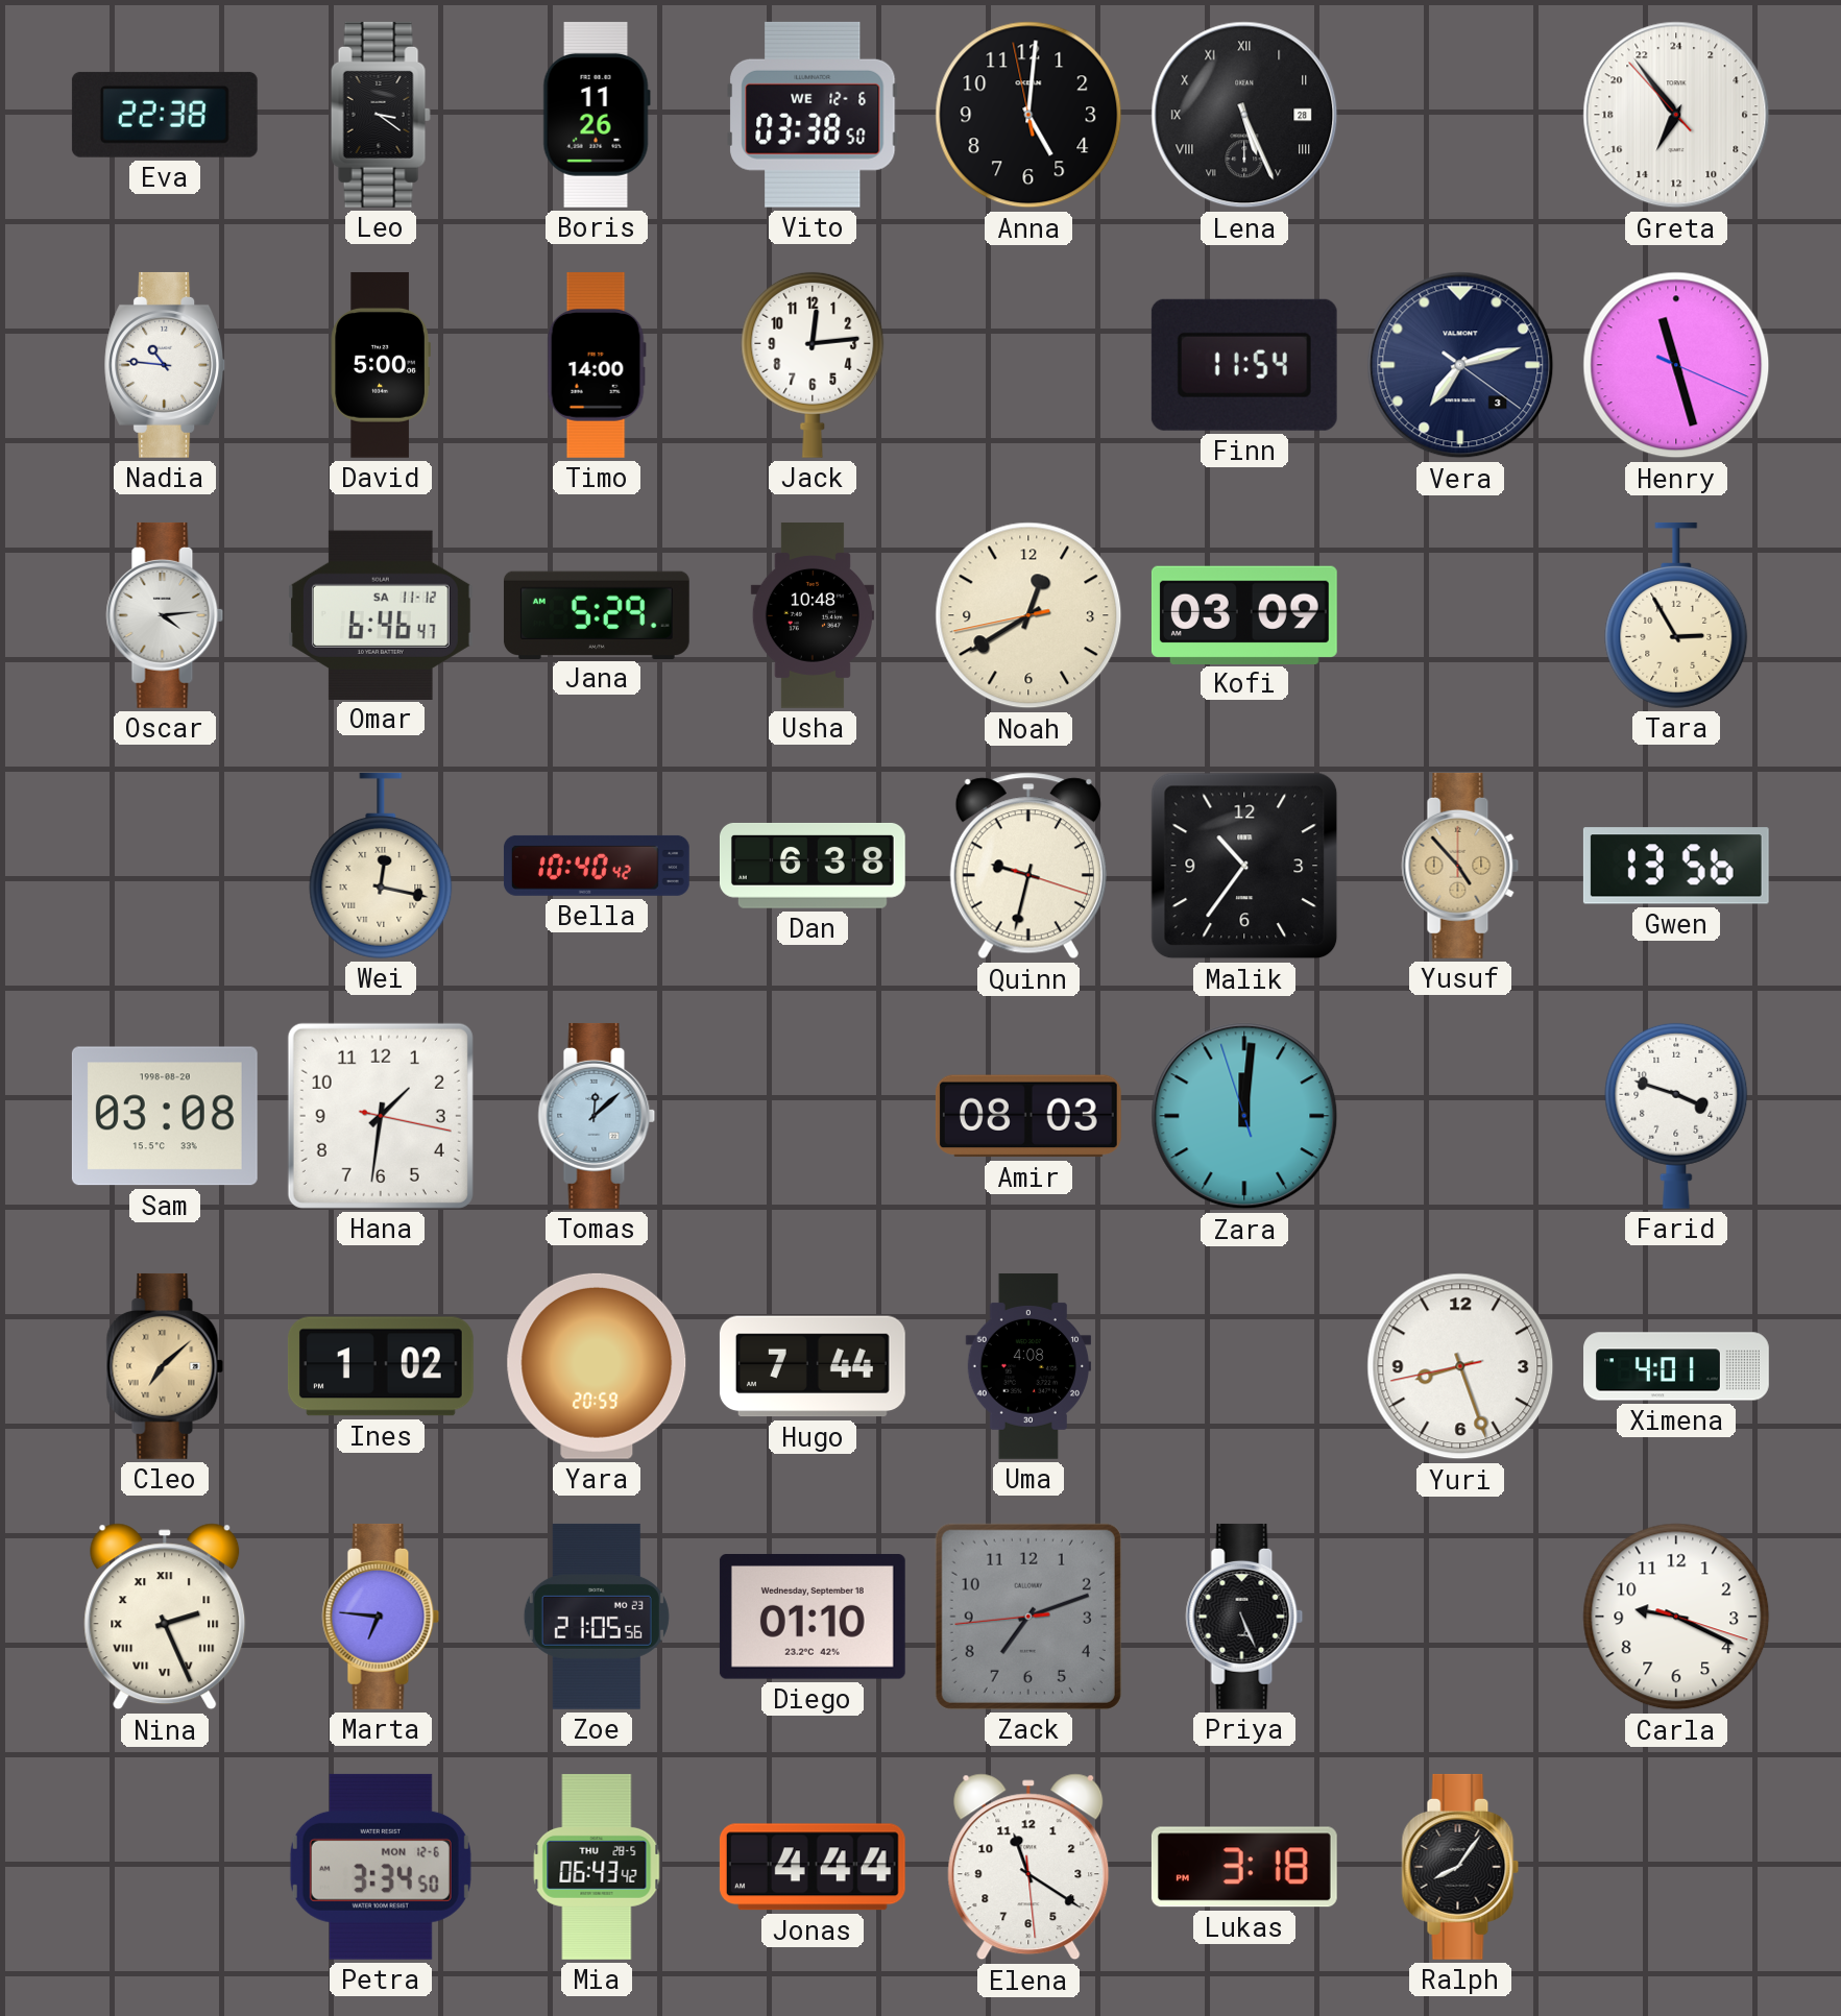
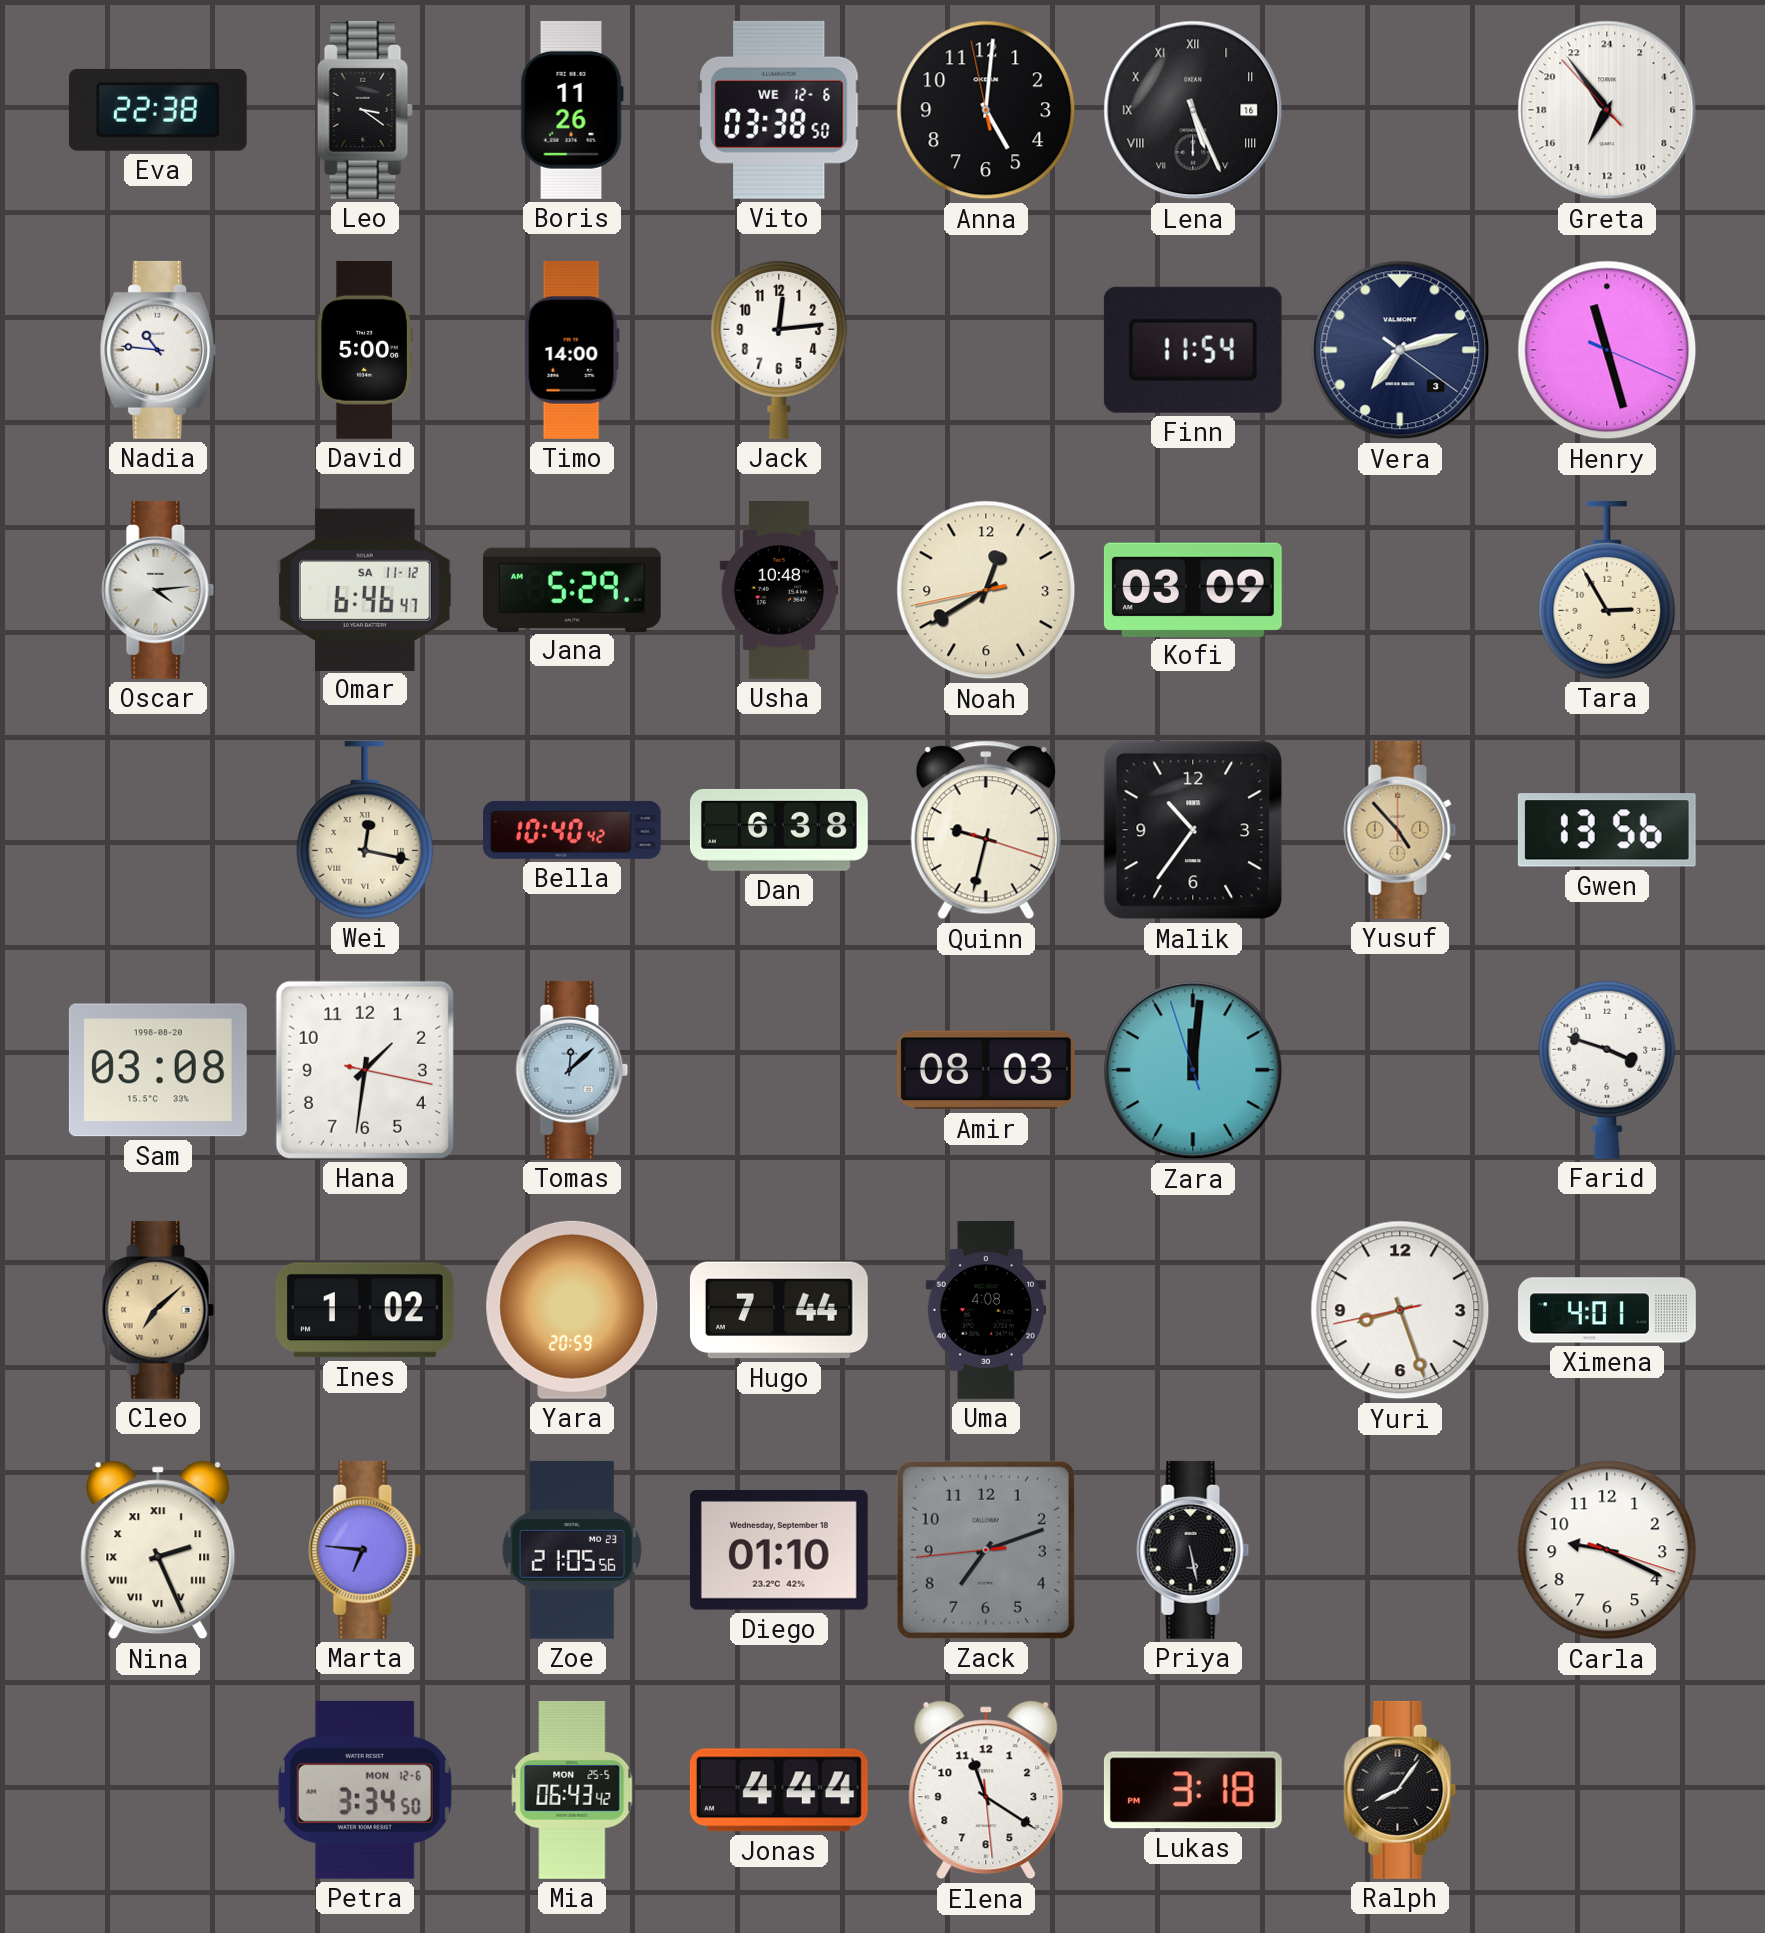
Lena date: 28 -> 16
Priya: 5:26 -> 5:28
Mia date: THU 28-5 -> MON 25-5
